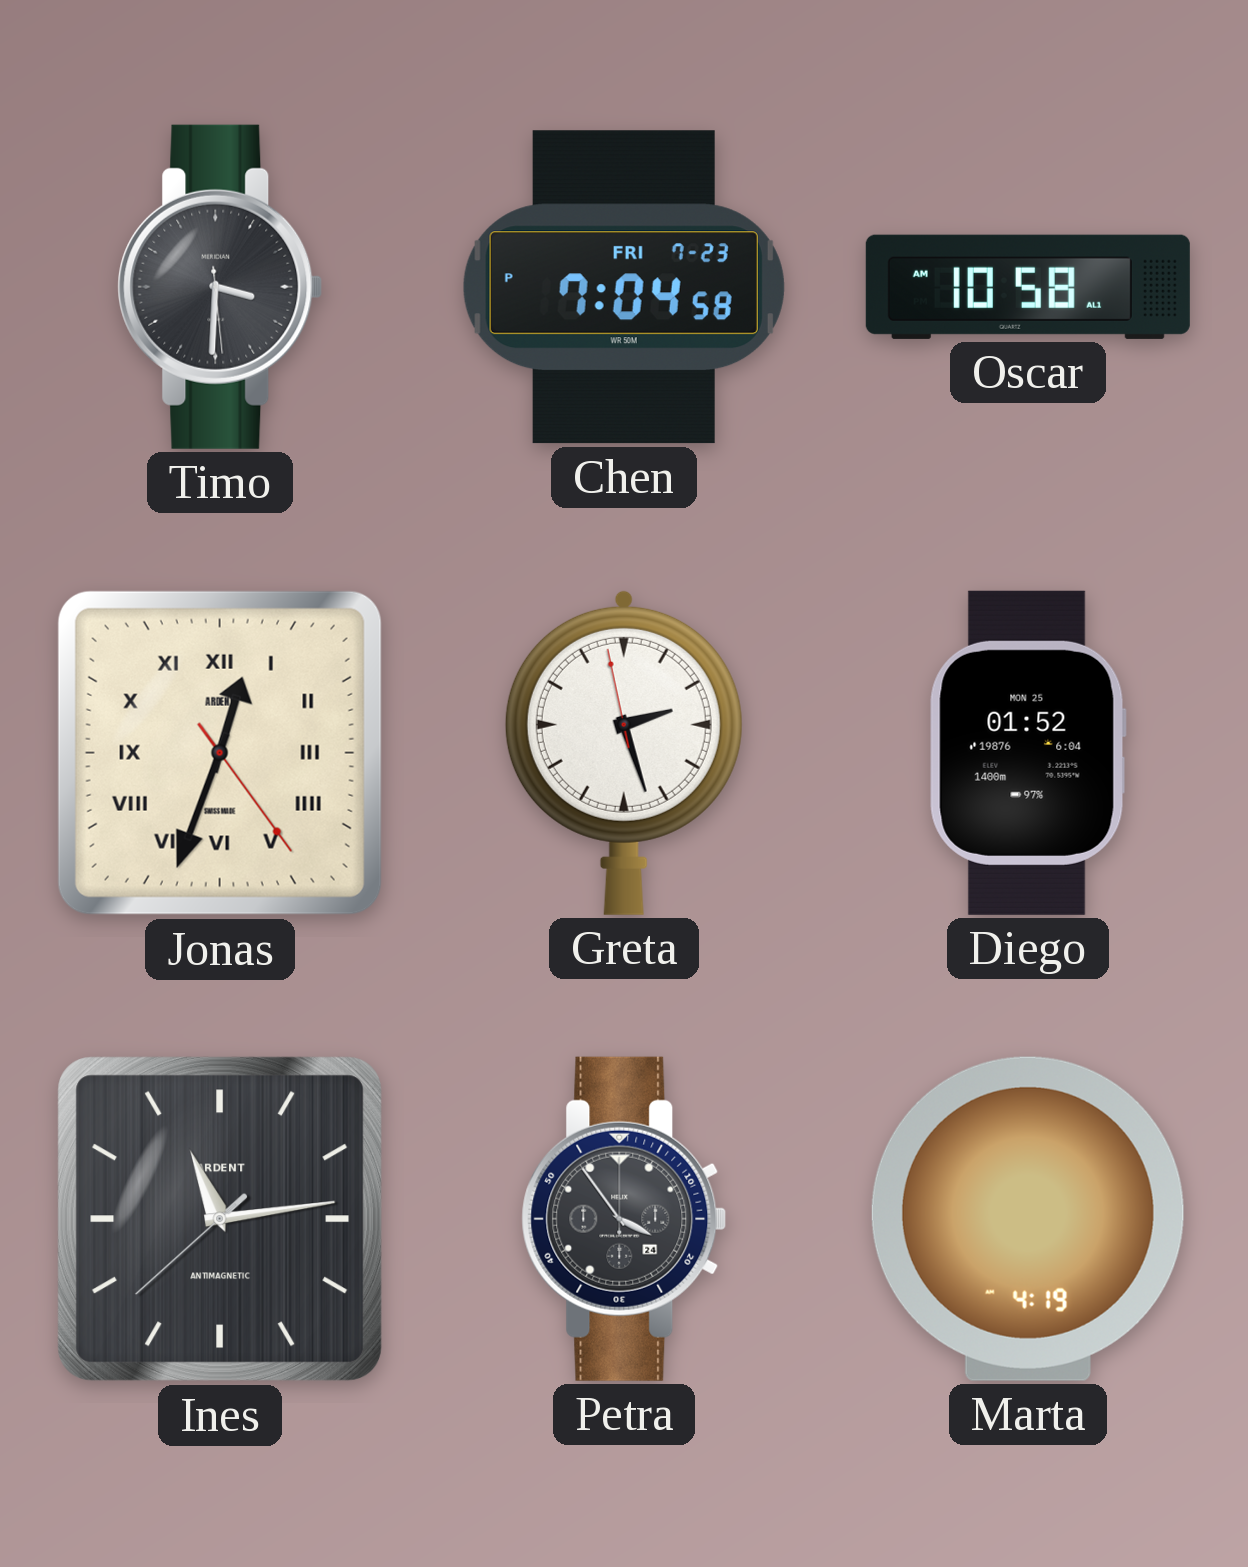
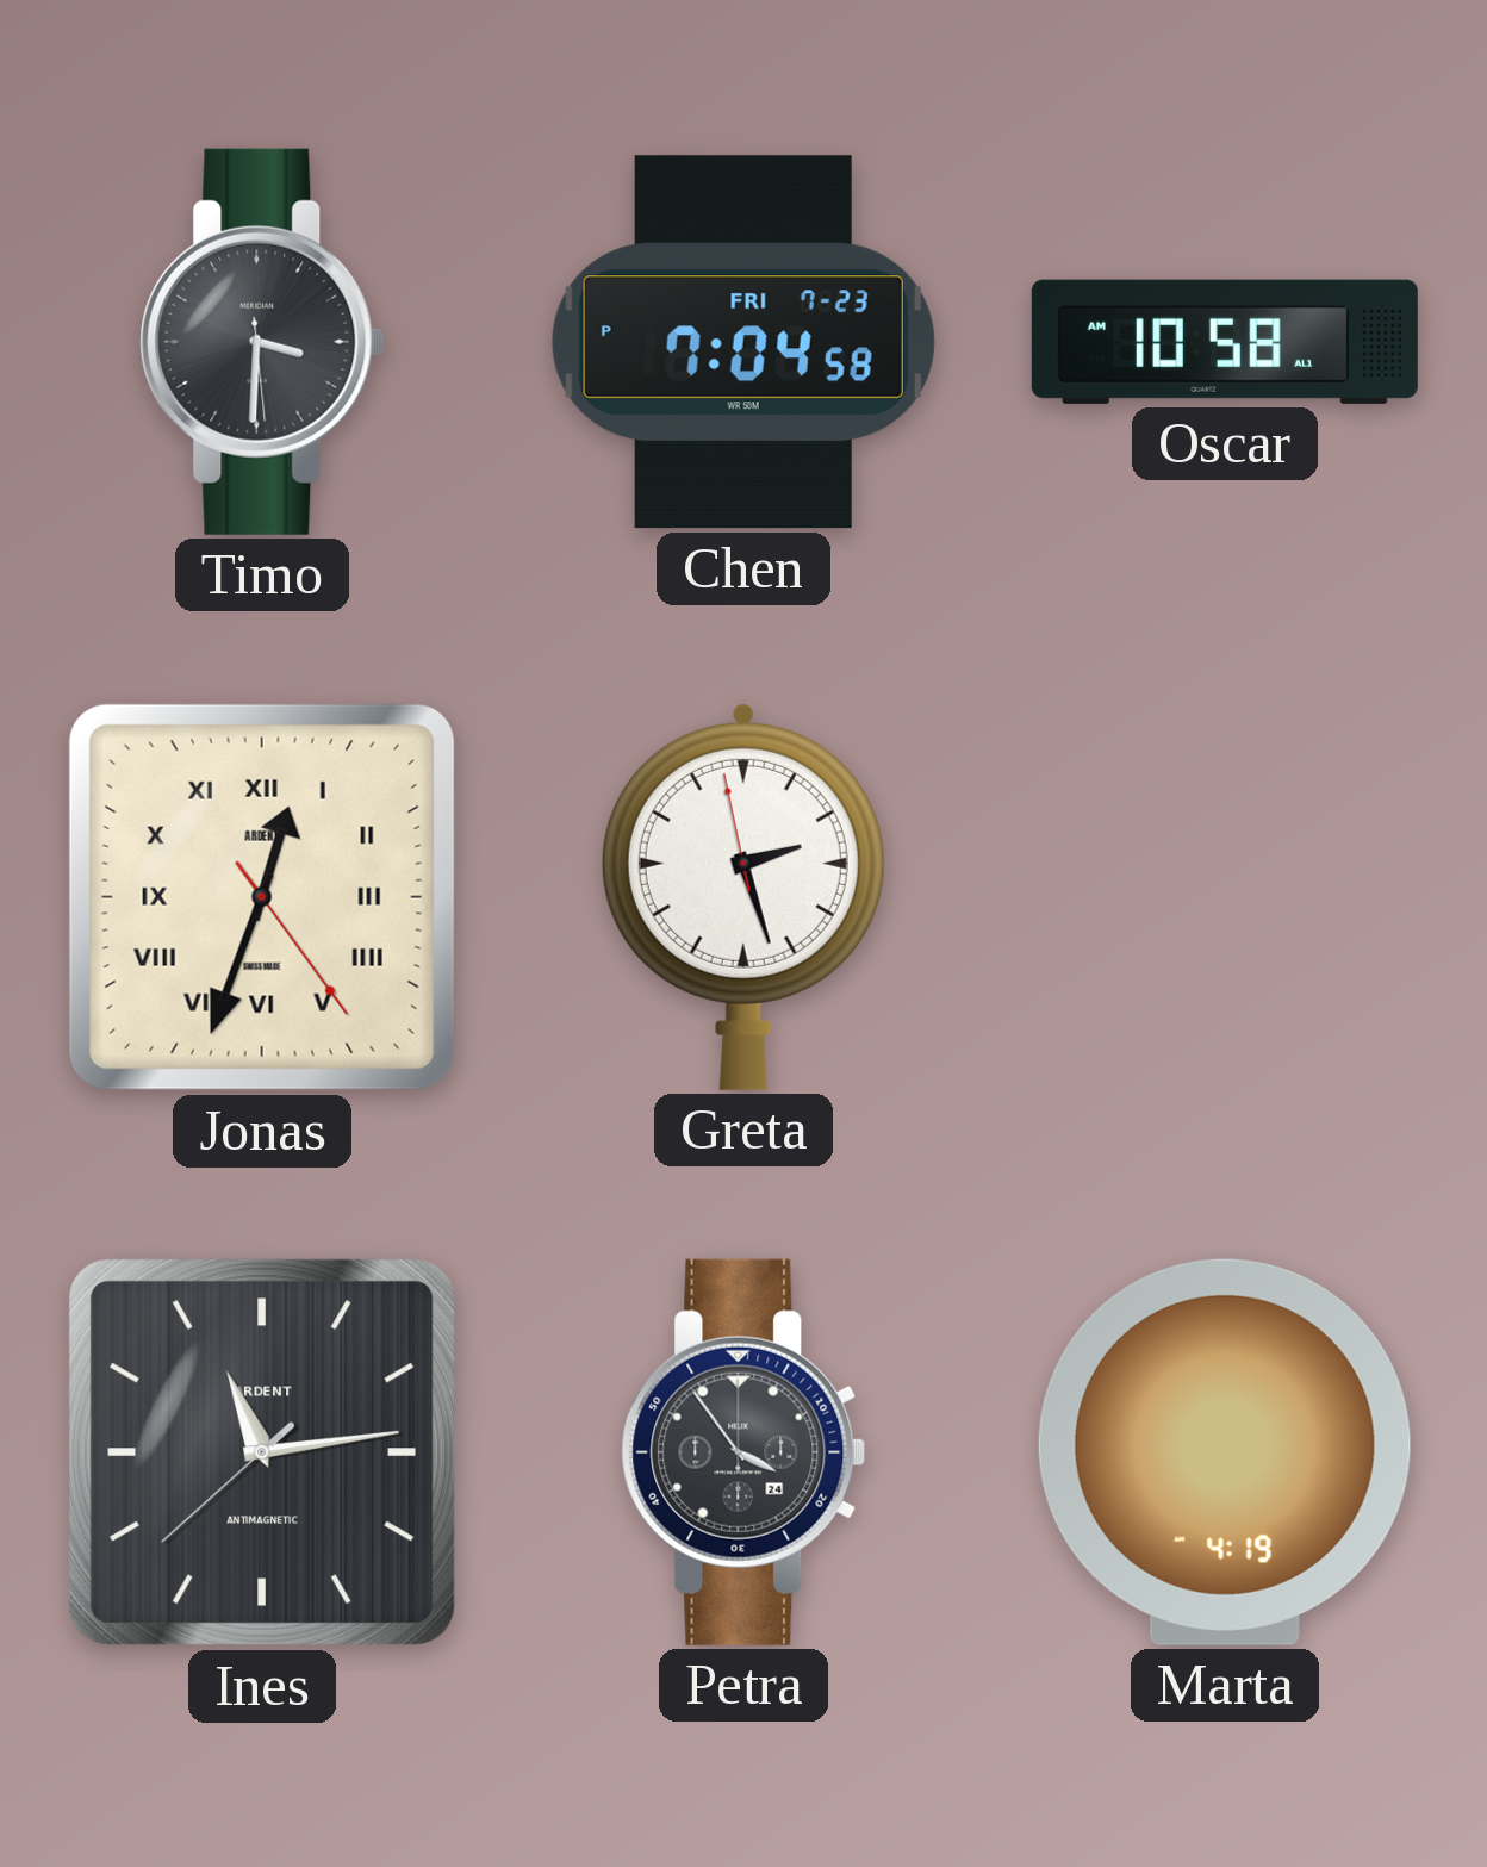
Diego: 01:52 -> none
